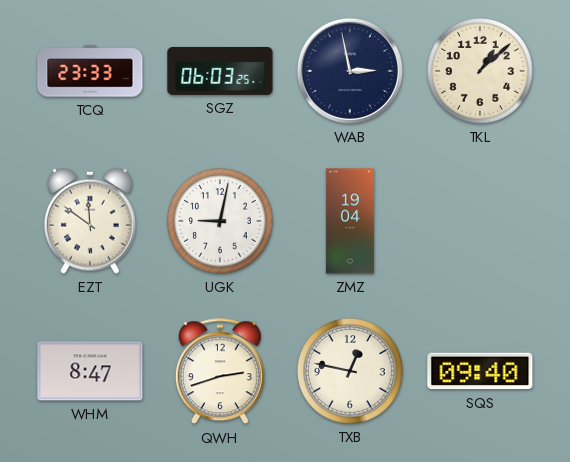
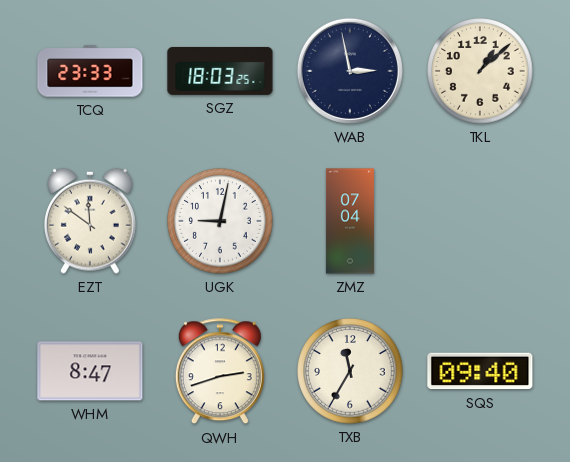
SGZ: 06:03 -> 18:03
ZMZ: 19:04 -> 07:04
TXB: 12:47 -> 11:35
